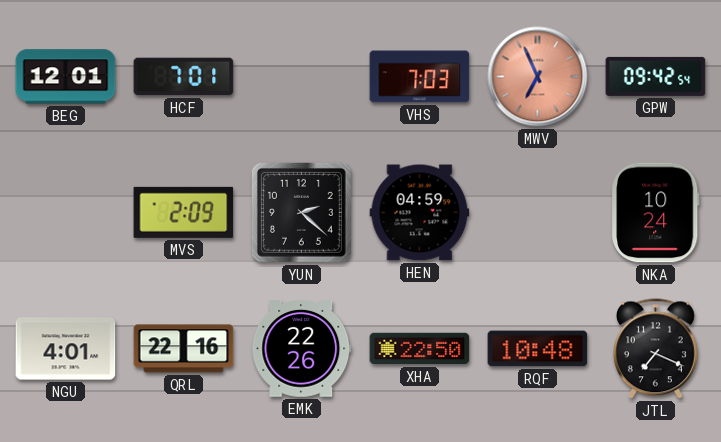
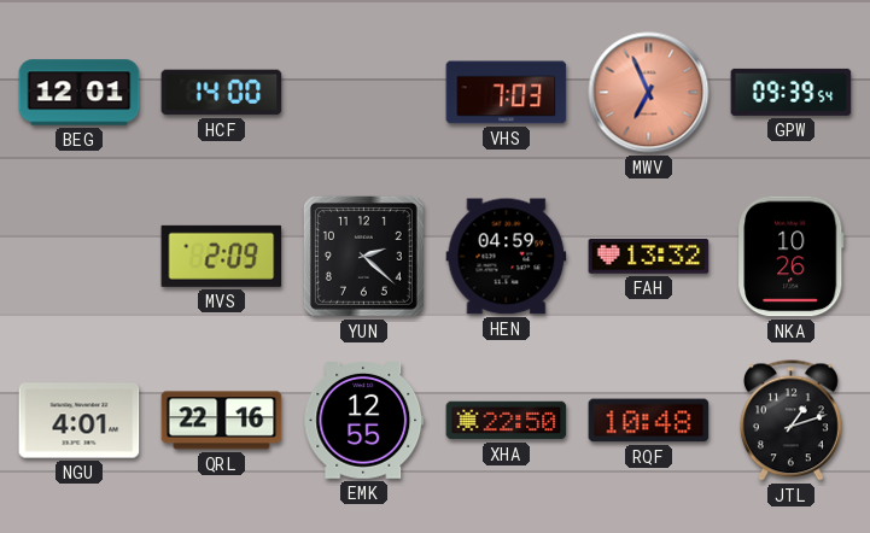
HCF: 7:01 -> 14:00
GPW: 09:42 -> 09:39
FAH: none -> 13:32
NKA: 10:24 -> 10:26
EMK: 22:26 -> 12:55
JTL: 7:19 -> 1:12
